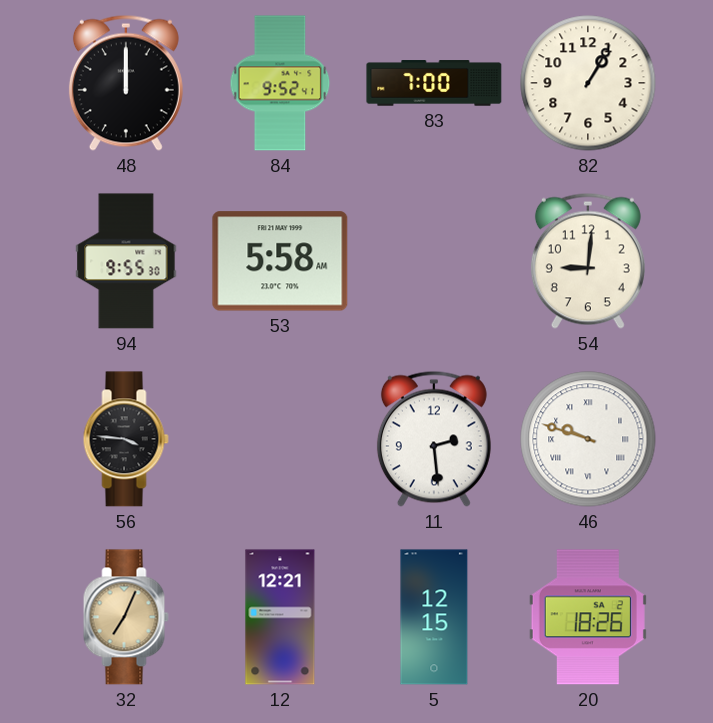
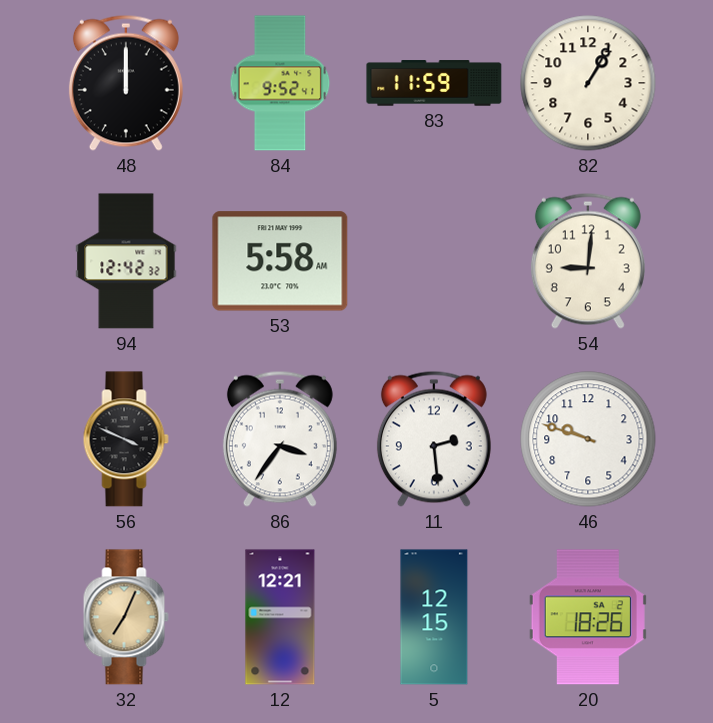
83: 7:00 -> 11:59
94: 9:55 -> 12:42
56: 3:46 -> 3:49
86: none -> 3:36
46 numerals: Roman -> Arabic
